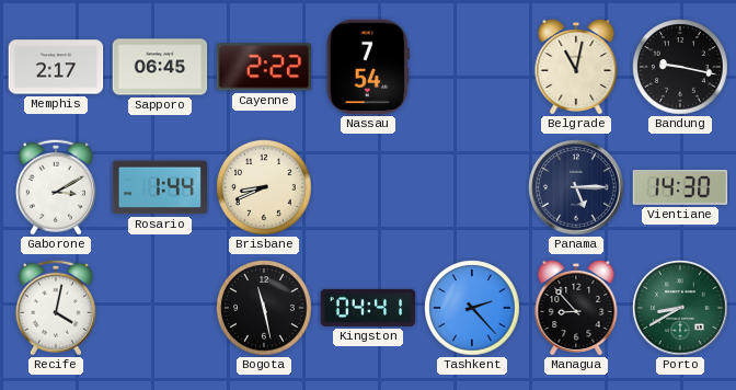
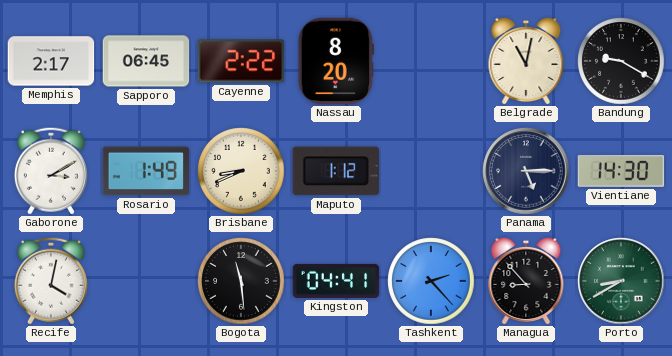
Nassau: 7:54 -> 8:20
Bandung: 9:17 -> 9:20
Rosario: 1:44 -> 1:49
Maputo: none -> 1:12
Bogota: 11:28 -> 11:29
